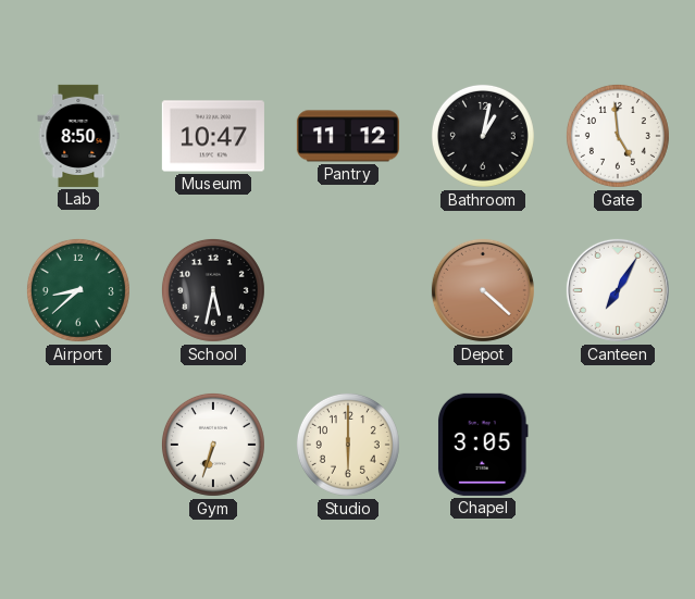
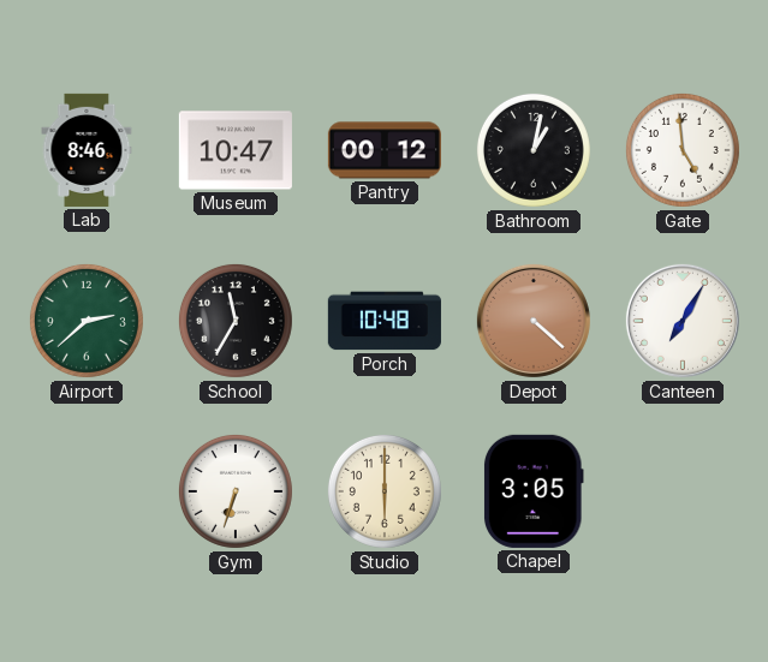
Lab: 8:50 -> 8:46
Pantry: 11:12 -> 00:12
Airport: 8:38 -> 2:38
School: 5:32 -> 11:35
Porch: none -> 10:48
